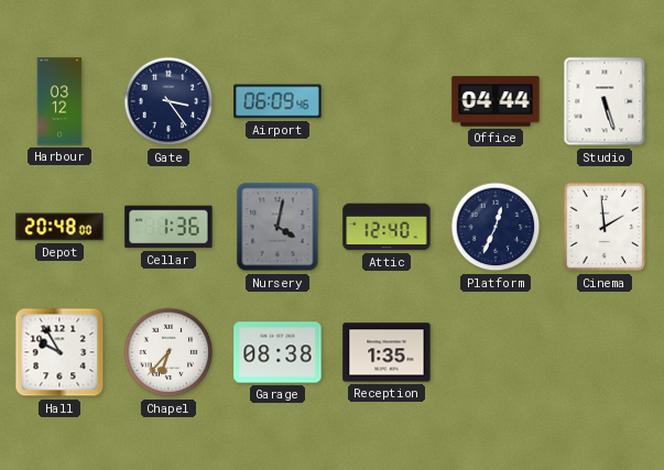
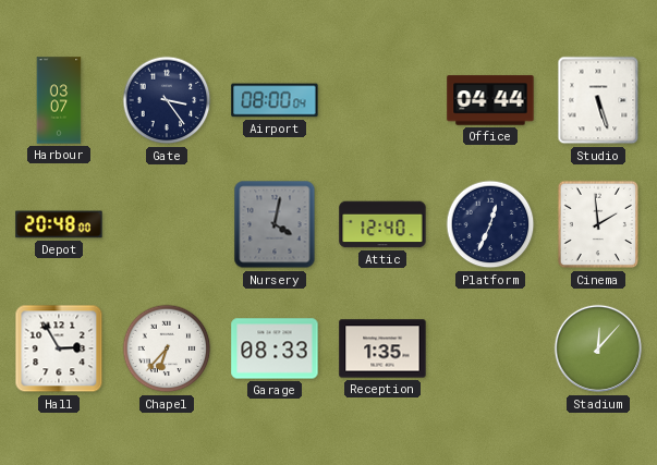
Harbour: 03:12 -> 03:07
Airport: 06:09 -> 08:00
Cellar: 1:36 -> none
Hall: 9:55 -> 2:55
Garage: 08:38 -> 08:33
Stadium: none -> 12:07
